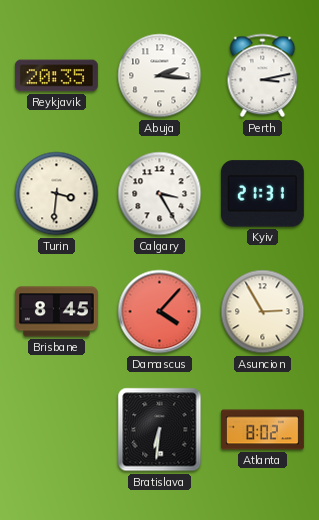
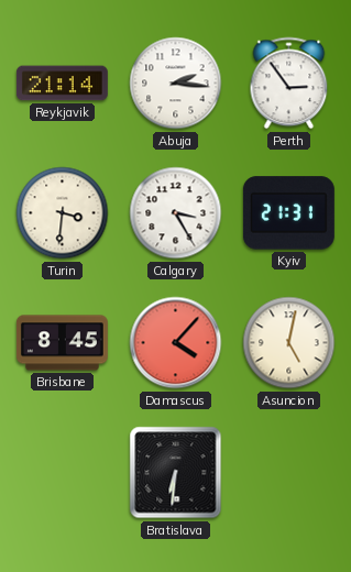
Reykjavik: 20:35 -> 21:14
Perth: 3:13 -> 2:54
Asuncion: 2:55 -> 5:02
Atlanta: 8:02 -> none
